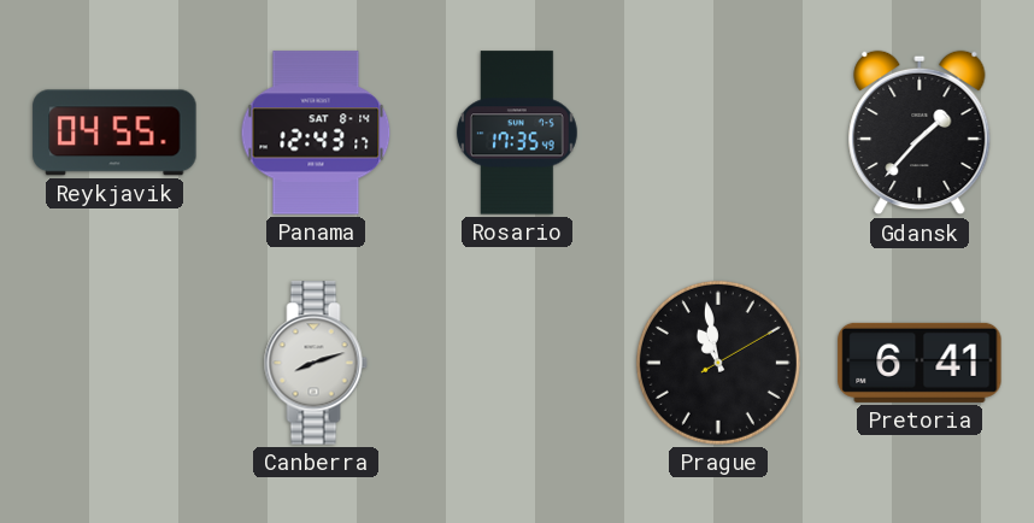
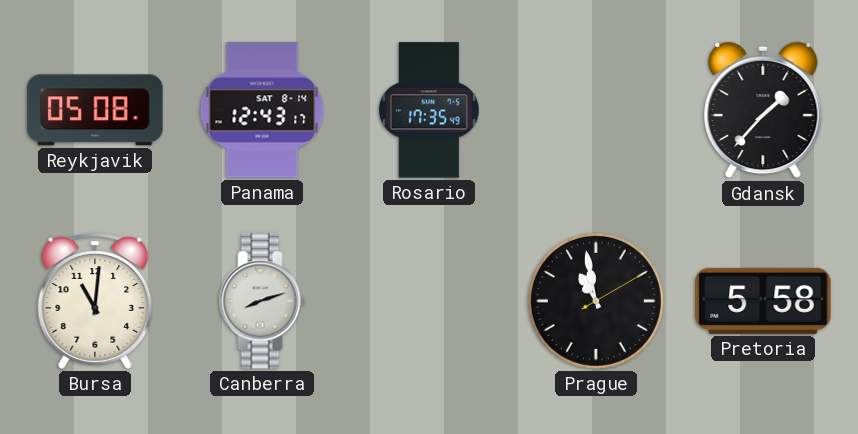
Reykjavik: 04:55 -> 05:08
Bursa: none -> 11:01
Pretoria: 6:41 -> 5:58
